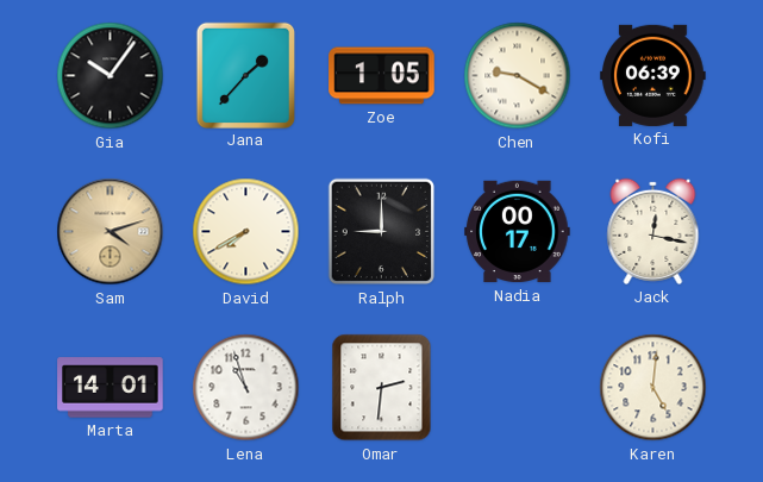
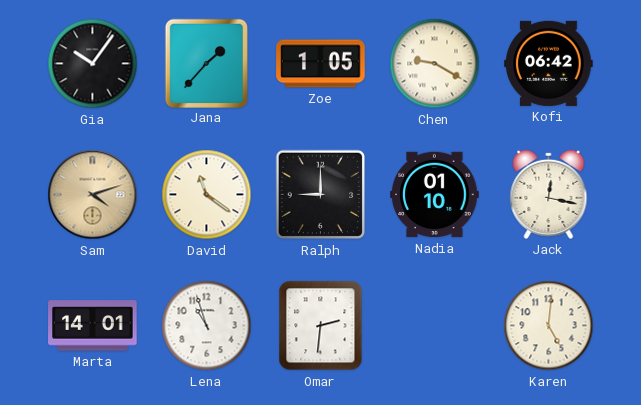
Kofi: 06:39 -> 06:42
David: 7:40 -> 11:21
Nadia: 00:17 -> 01:10
